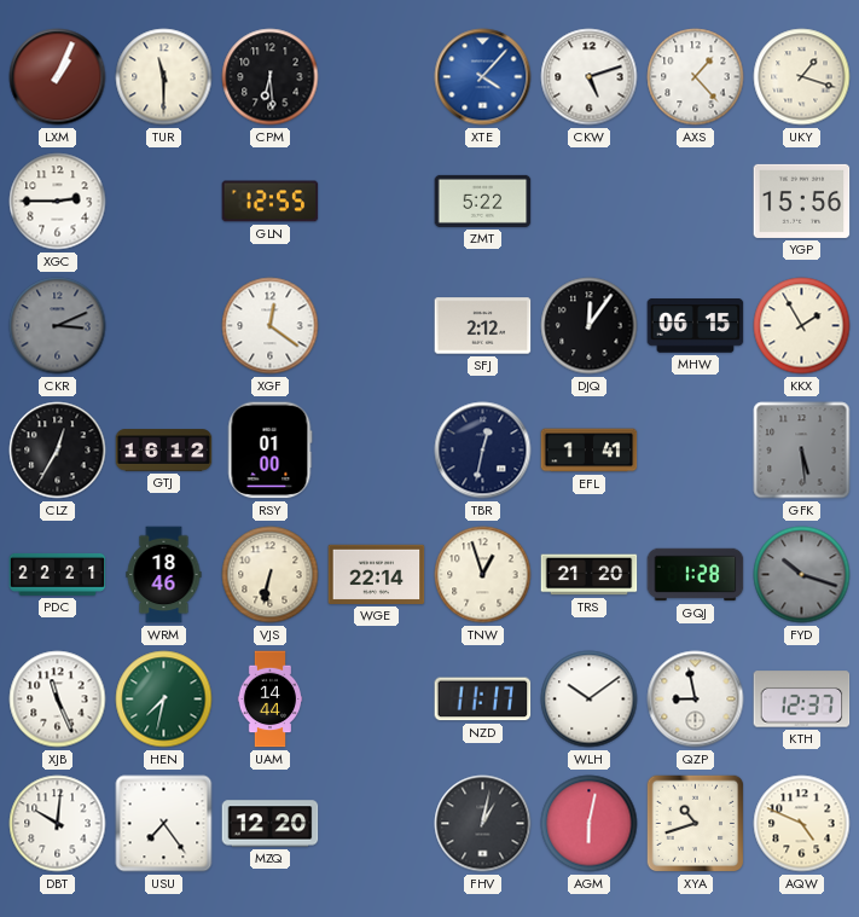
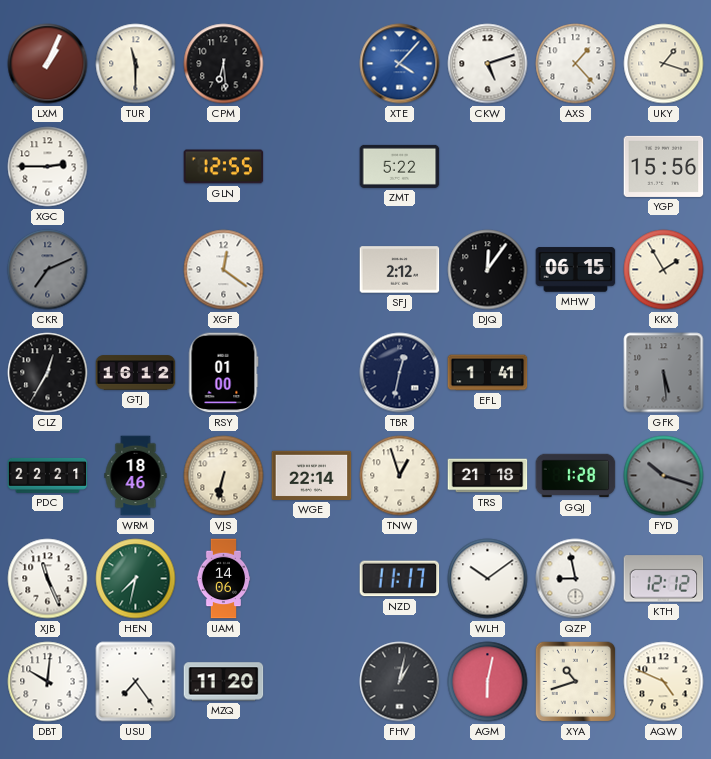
CKR: 3:11 -> 7:11
TRS: 21:20 -> 21:18
UAM: 14:44 -> 14:06
KTH: 12:37 -> 12:12
MZQ: 12:20 -> 11:20
